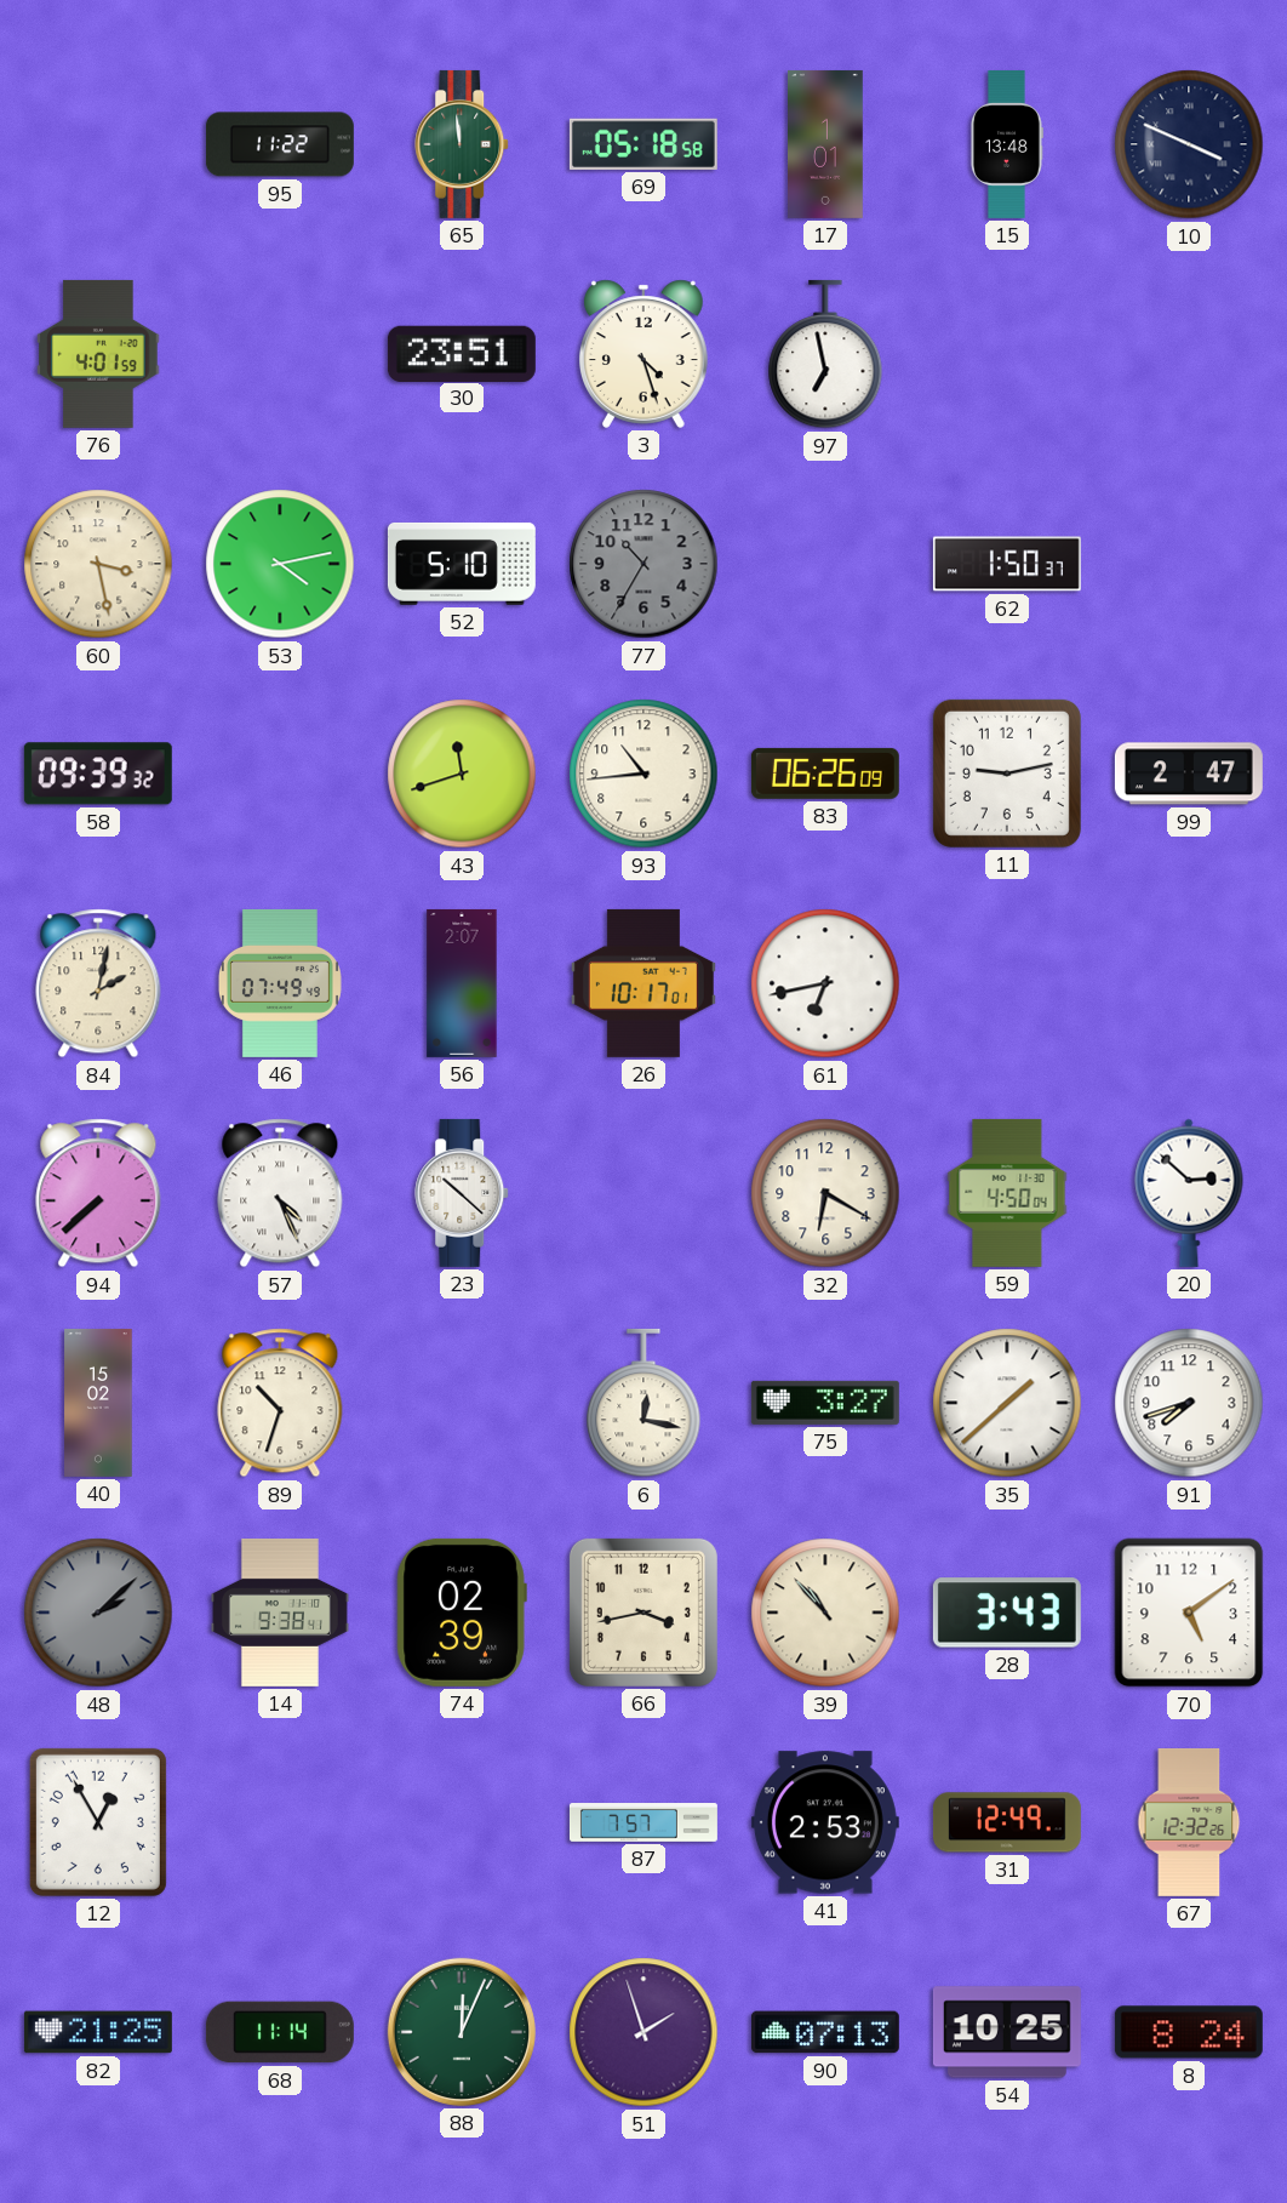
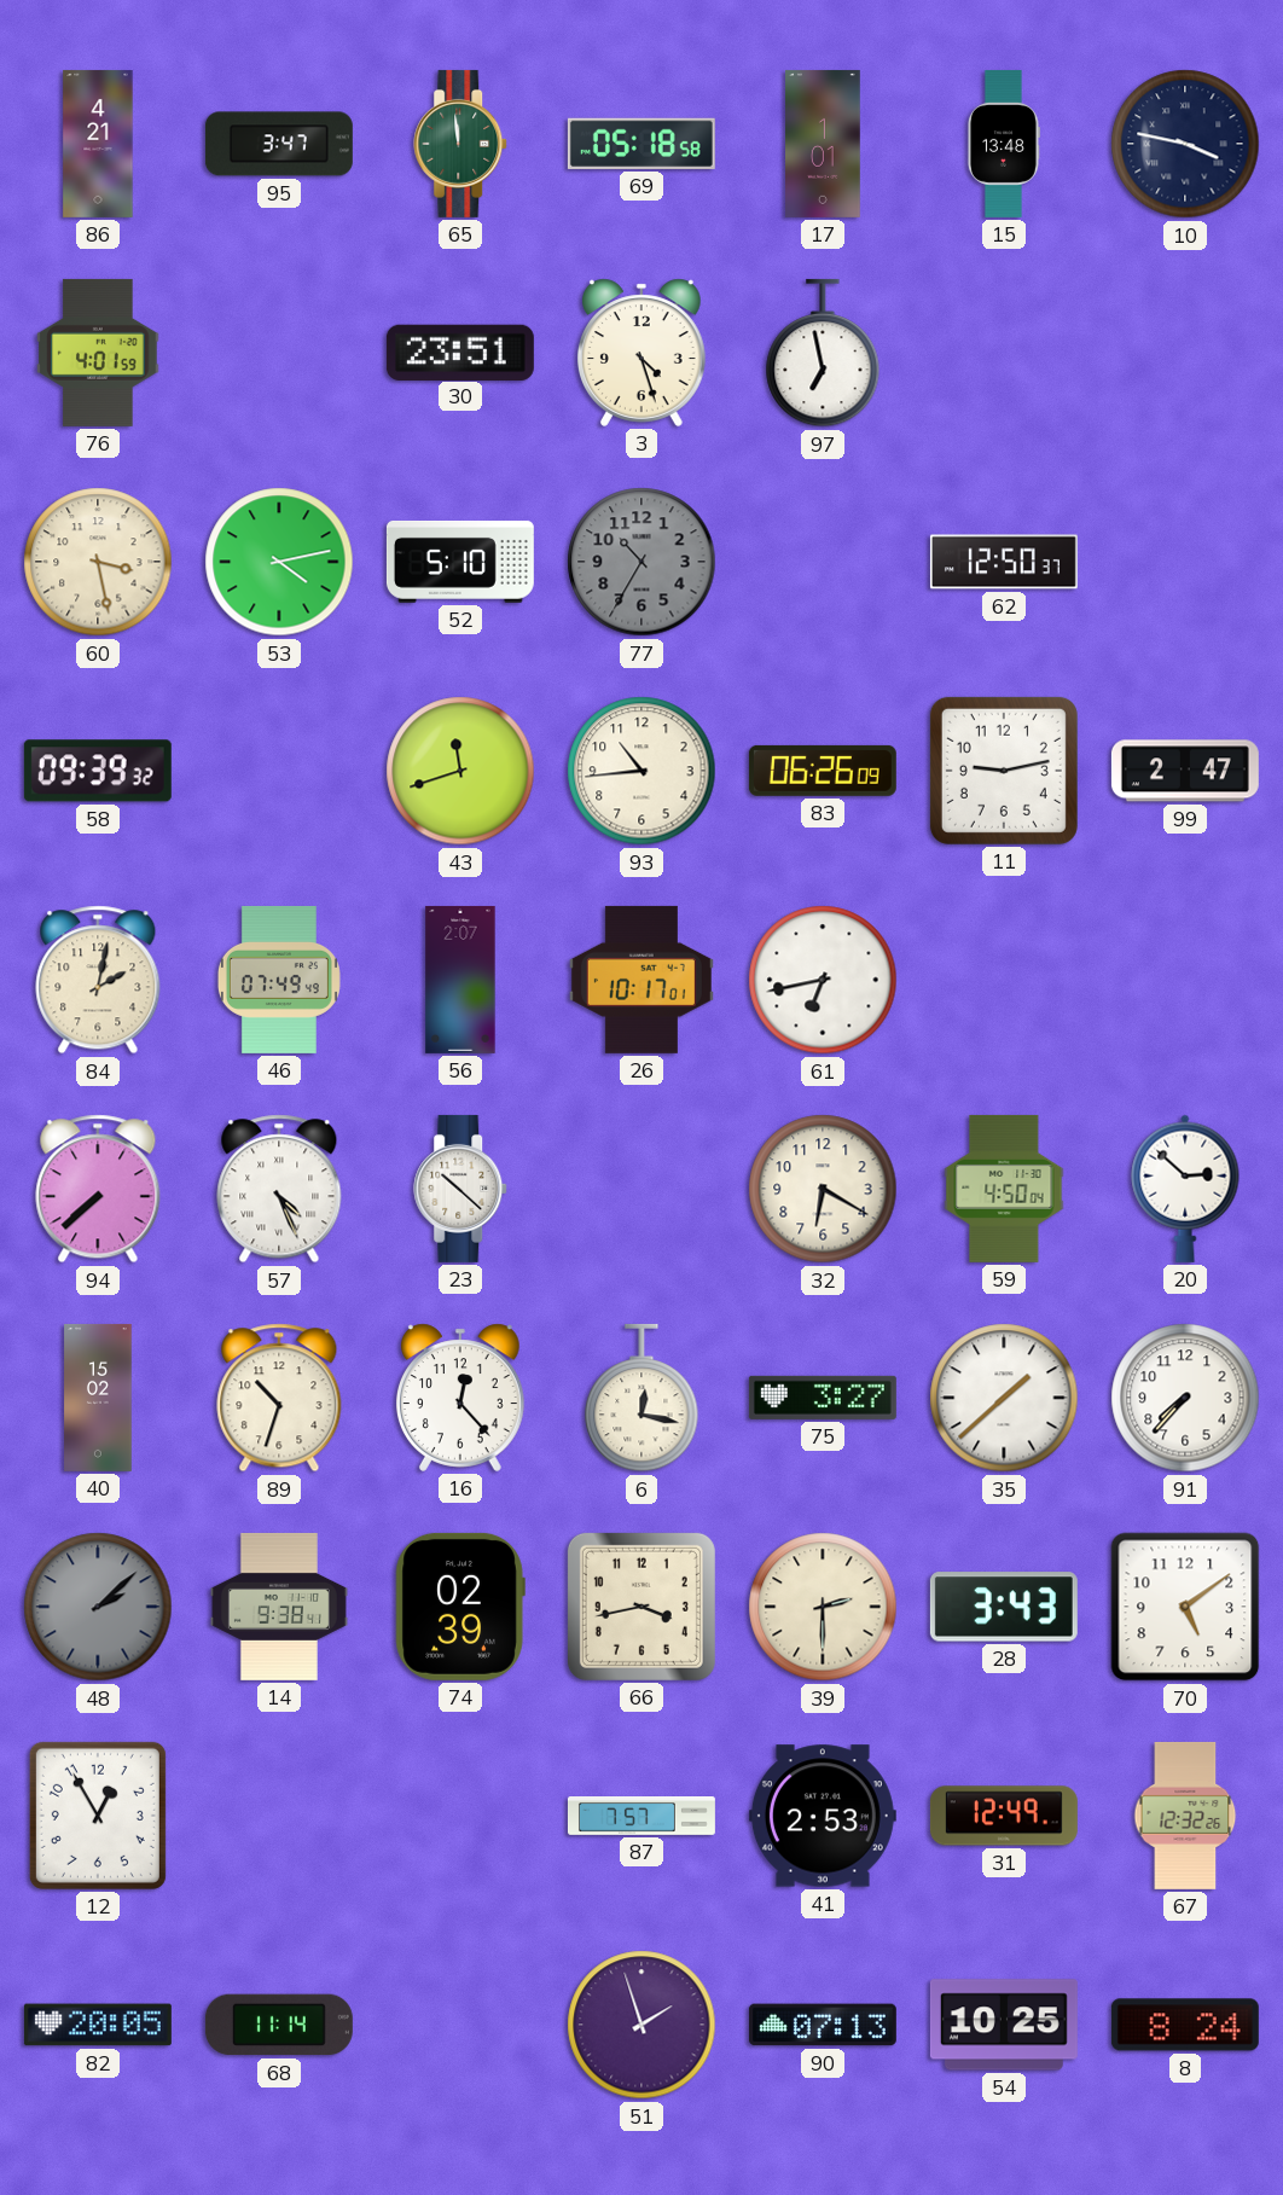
86: none -> 4:21
95: 11:22 -> 3:47
10: 3:49 -> 3:47
62: 1:50 -> 12:50
16: none -> 12:23
91: 7:42 -> 7:37
39: 10:53 -> 2:30
82: 21:25 -> 20:05
88: 12:04 -> none
